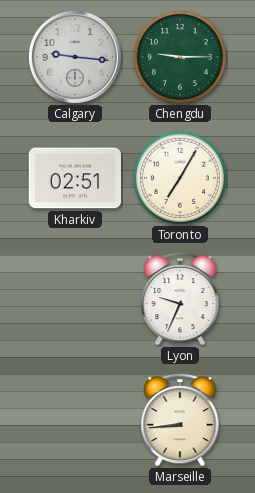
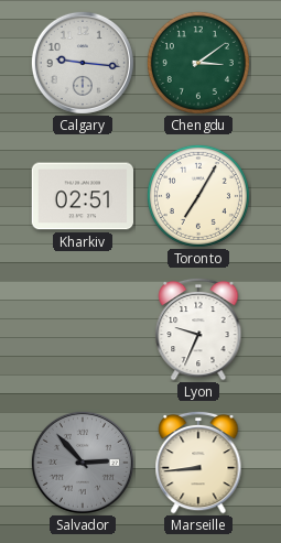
Chengdu: 9:15 -> 3:09
Salvador: none -> 2:53
